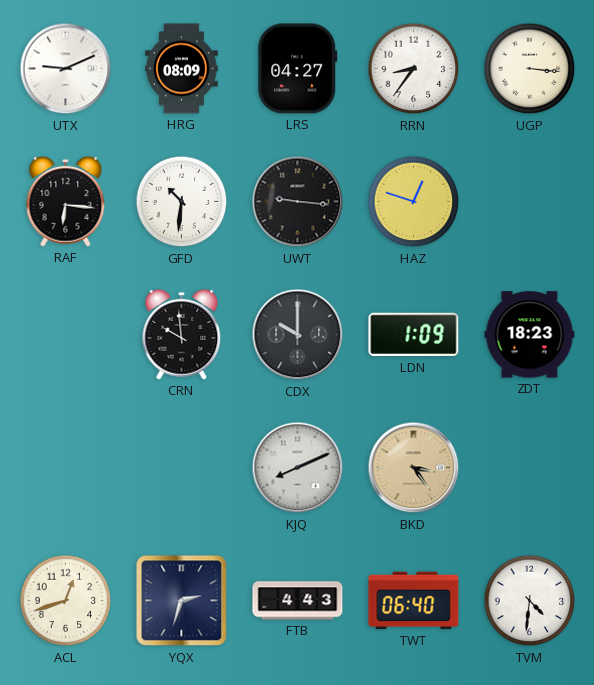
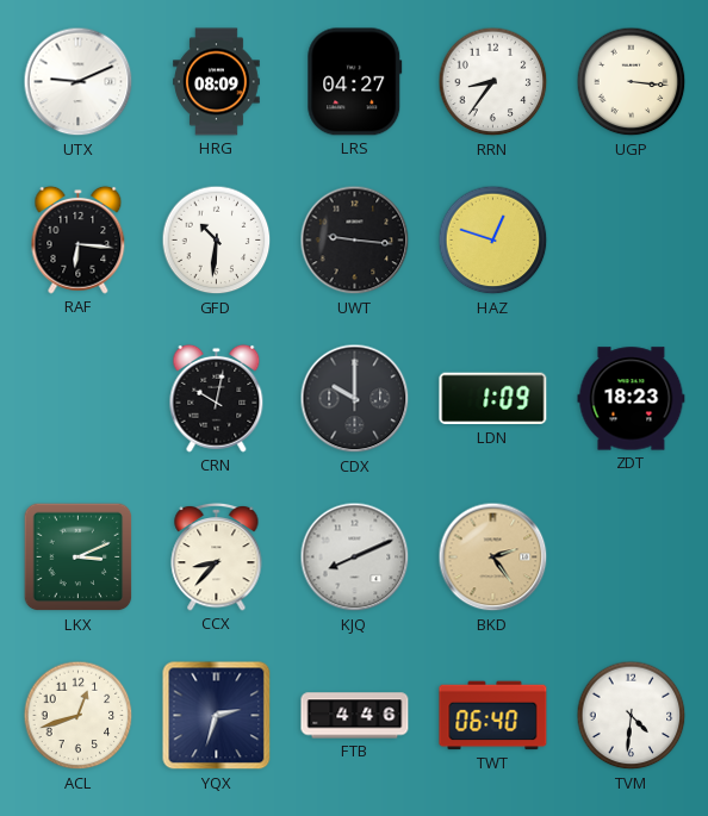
CRN: 9:59 -> 10:02
LKX: none -> 3:11
CCX: none -> 8:37
BKD: 3:24 -> 2:24
FTB: 4:43 -> 4:46
